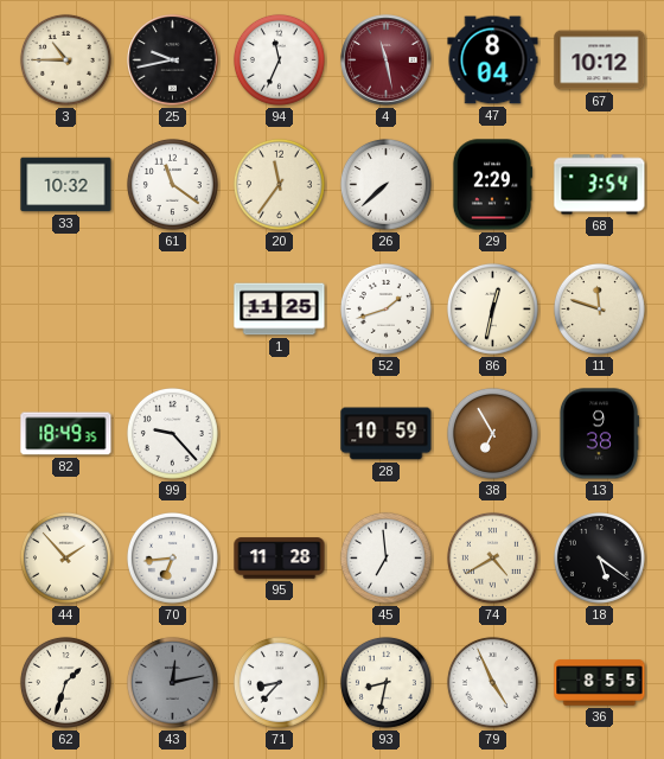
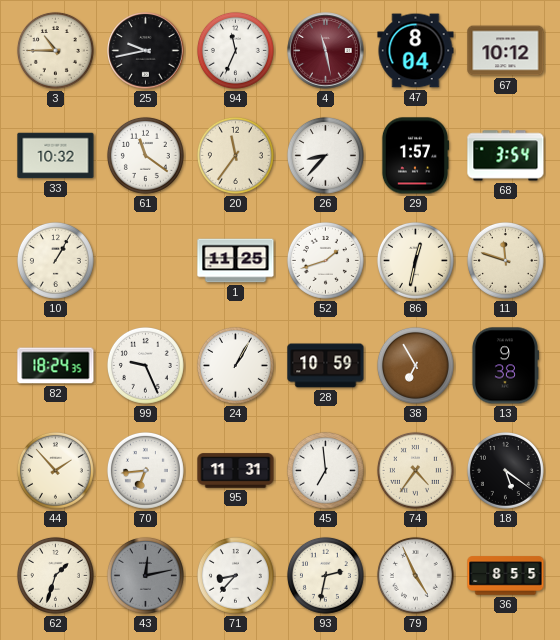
26: 7:38 -> 8:37
29: 2:29 -> 1:57
10: none -> 1:05
82: 18:49 -> 18:24
99: 9:23 -> 9:26
24: none -> 1:05
95: 11:28 -> 11:31
74: 4:40 -> 4:36
93: 8:32 -> 2:32
